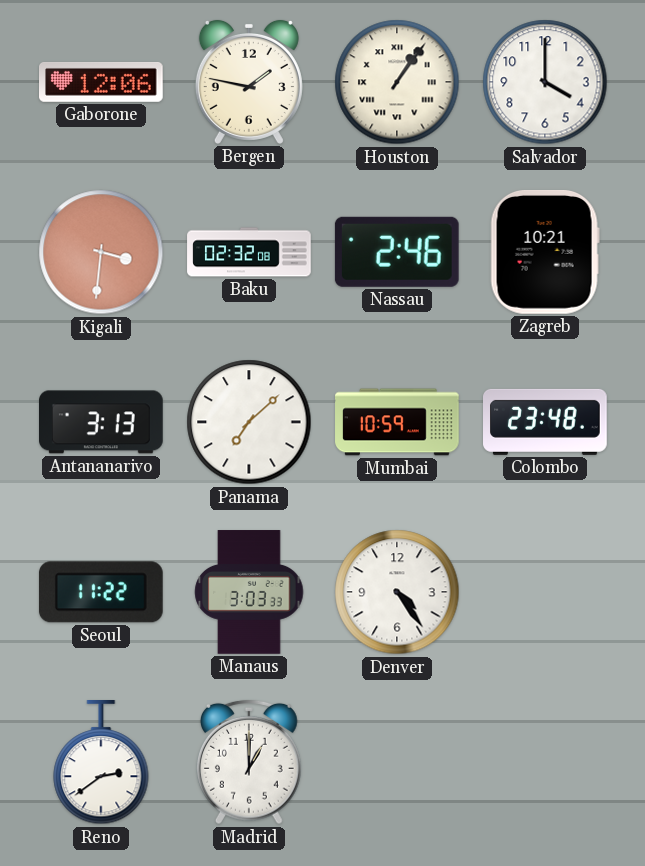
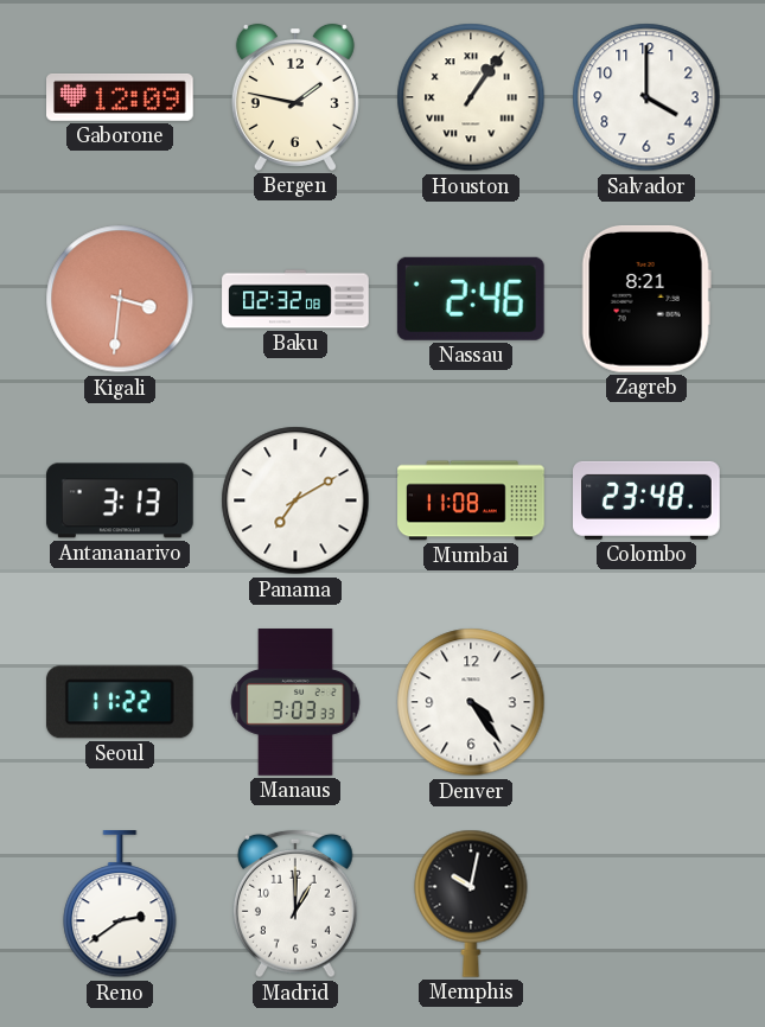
Gaborone: 12:06 -> 12:09
Zagreb: 10:21 -> 8:21
Panama: 7:08 -> 7:10
Mumbai: 10:59 -> 11:08
Memphis: none -> 10:02
